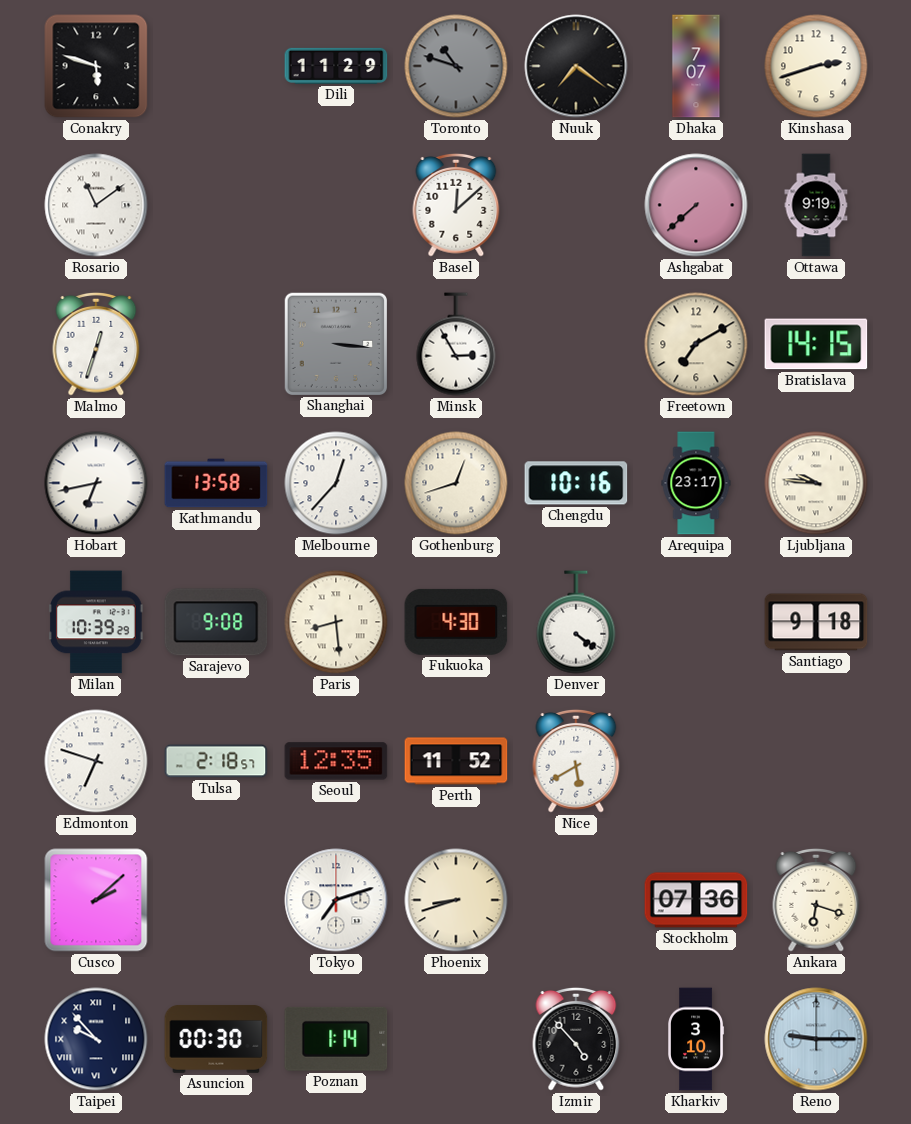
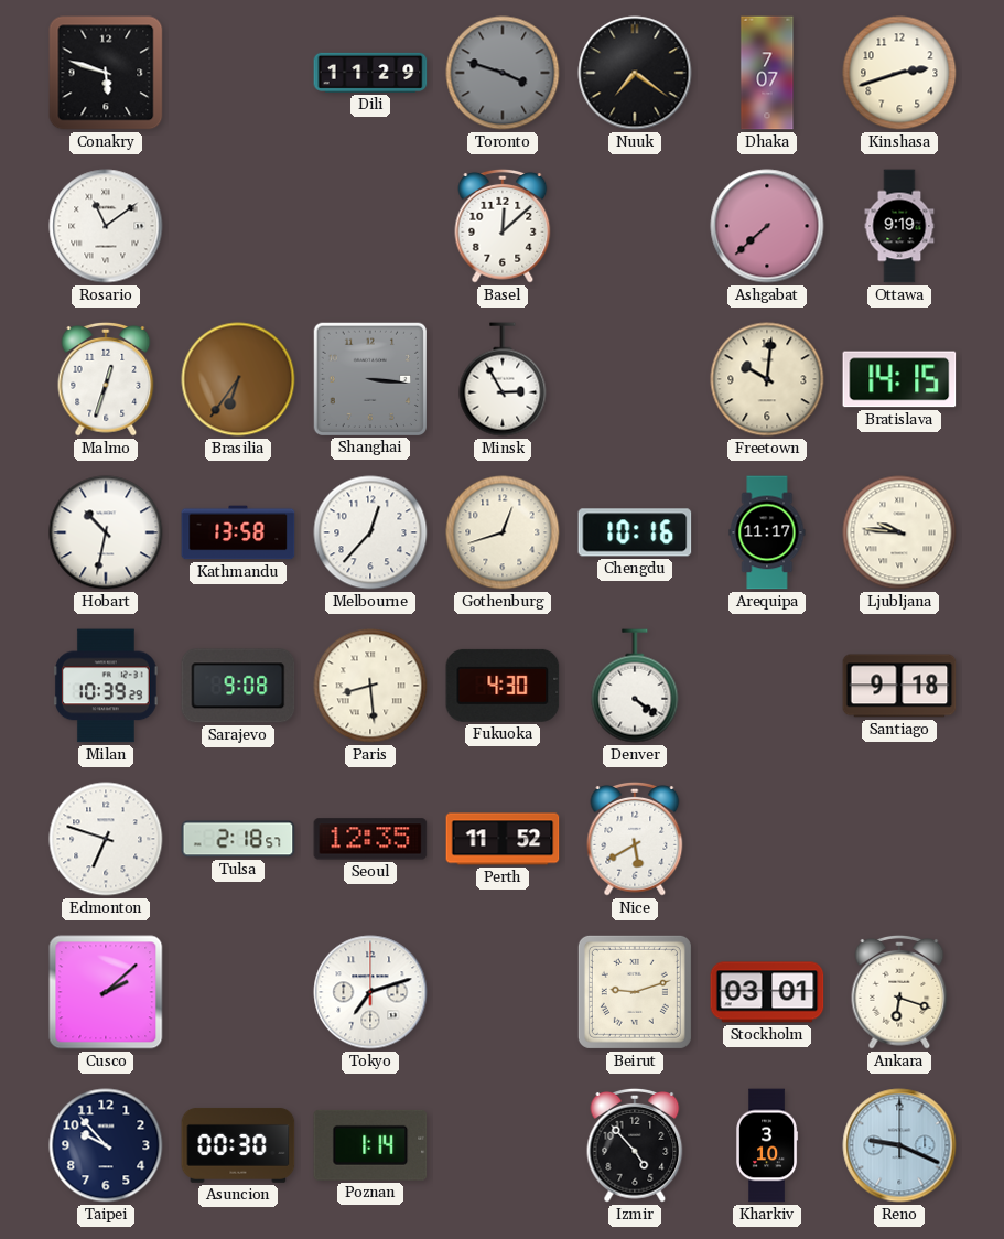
Toronto: 10:48 -> 3:48
Brasilia: none -> 6:36
Freetown: 7:10 -> 10:01
Hobart: 6:43 -> 10:32
Arequipa: 23:17 -> 11:17
Phoenix: 8:42 -> none
Beirut: none -> 9:12
Stockholm: 07:36 -> 03:01
Taipei numerals: Roman -> Arabic
Reno: 9:15 -> 9:19
